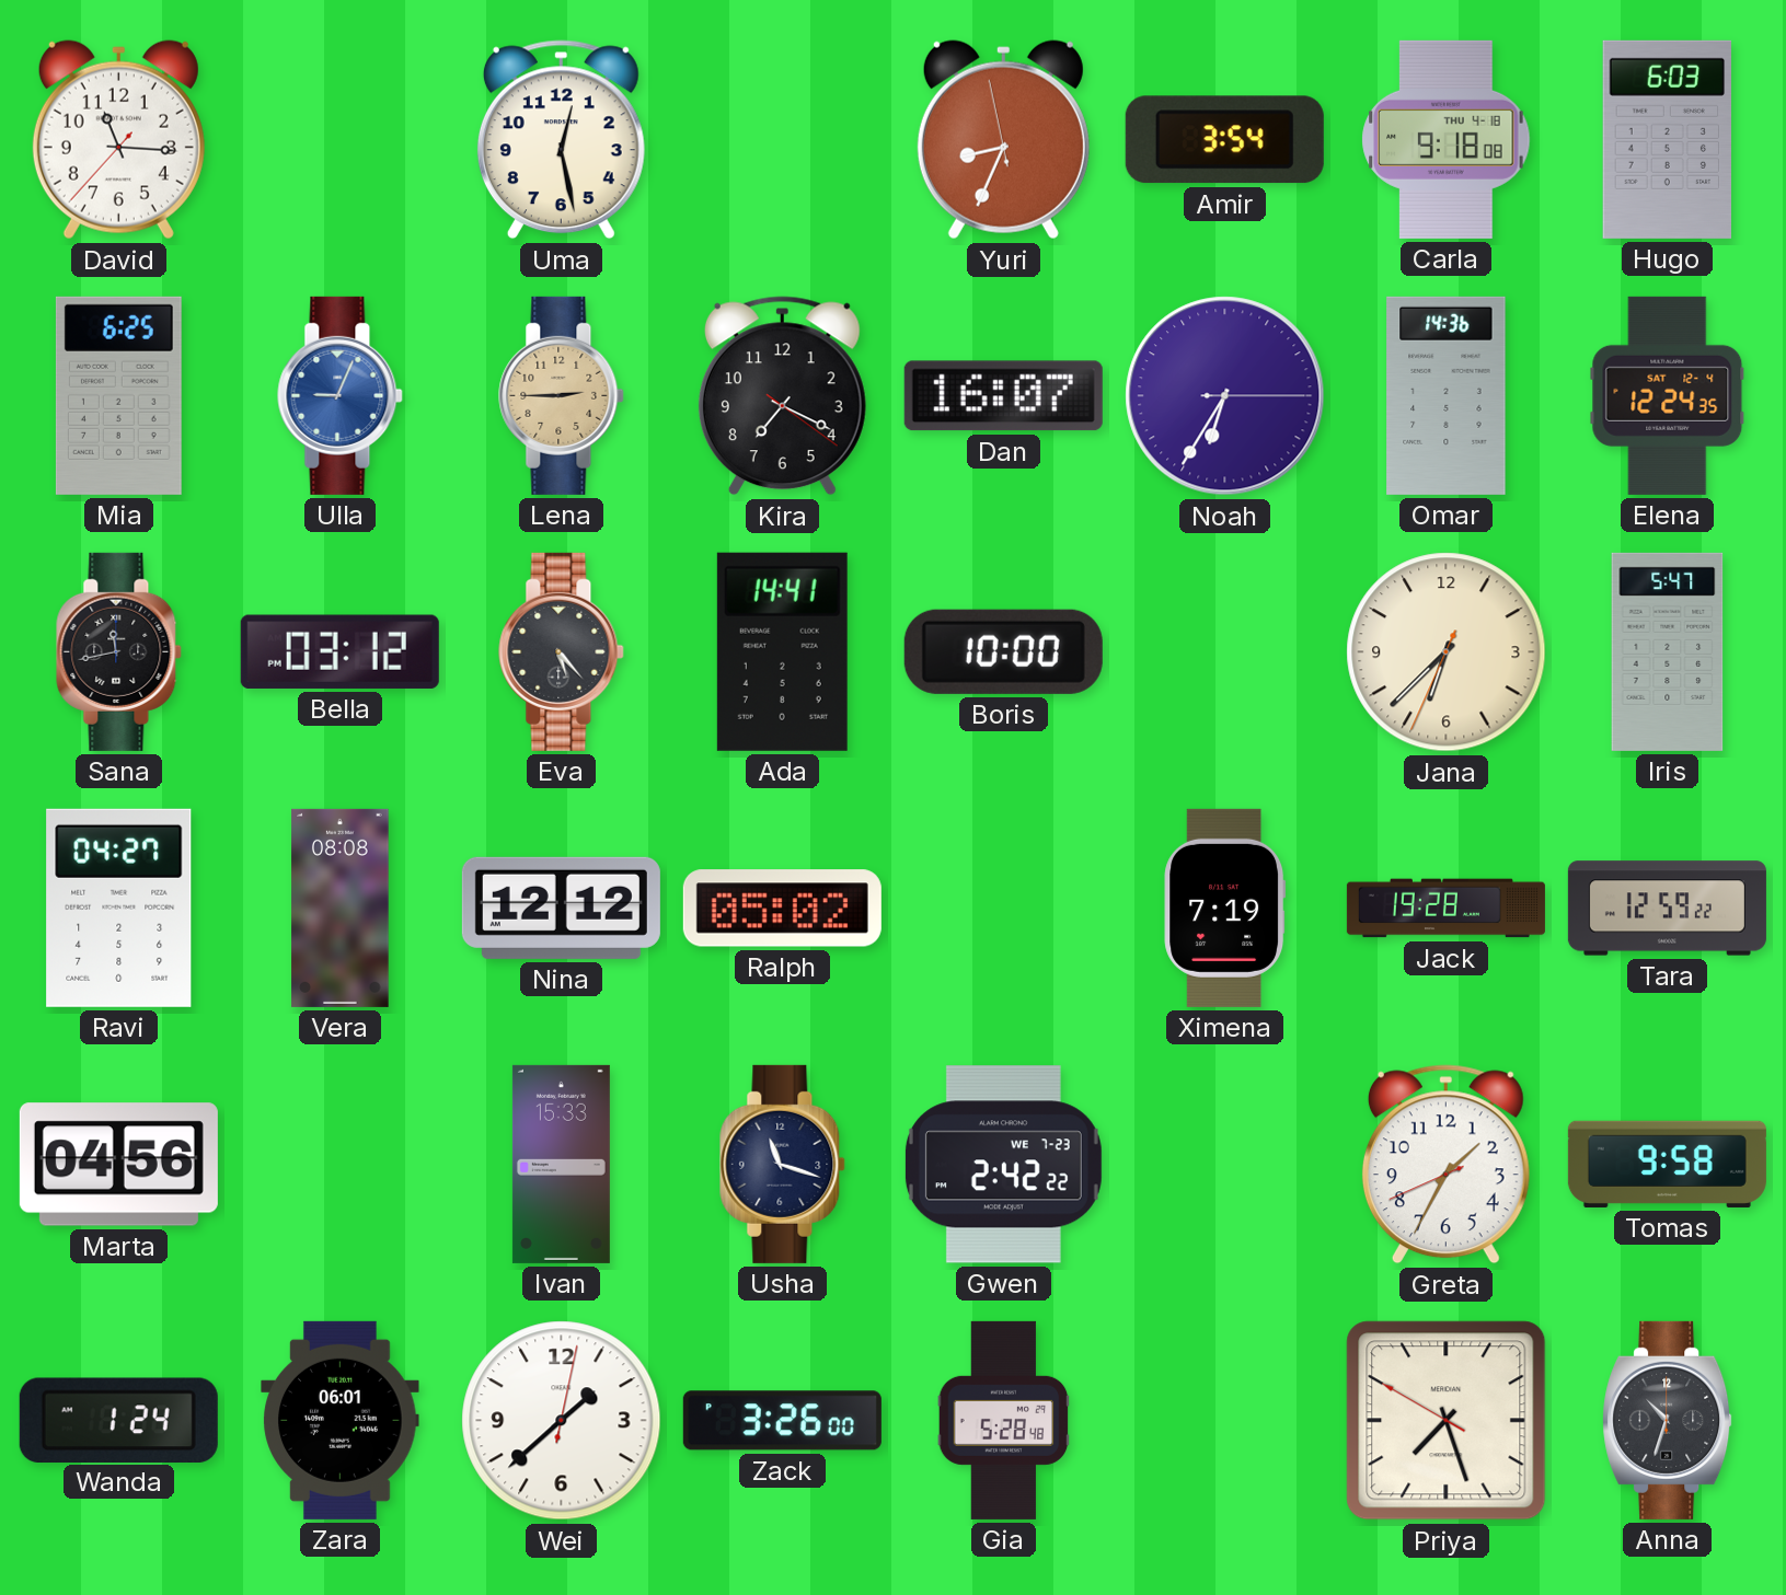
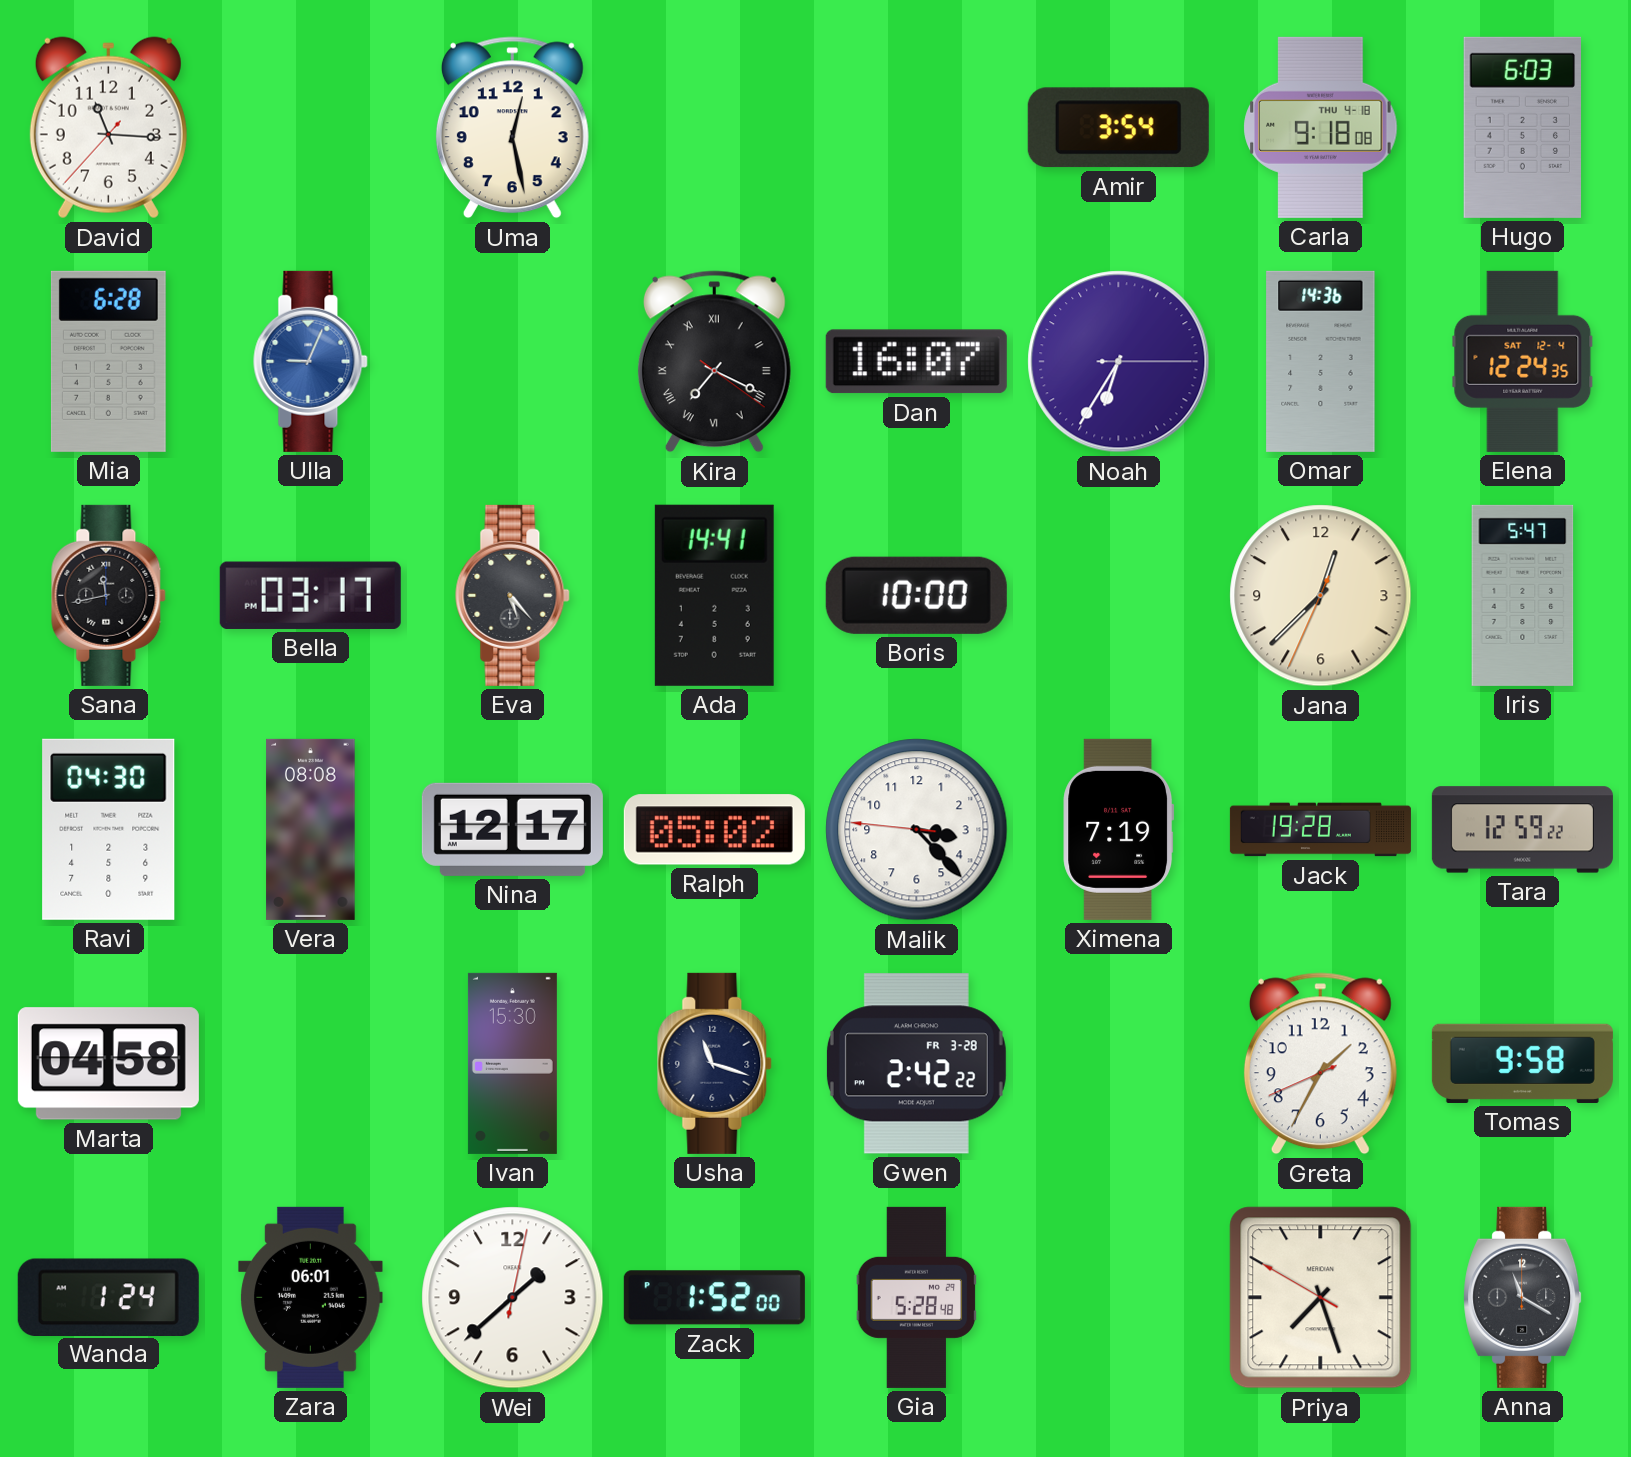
Yuri: 8:33 -> none
Mia: 6:25 -> 6:28
Lena: 2:45 -> none
Kira numerals: Arabic -> Roman
Bella: 03:12 -> 03:17
Jana: 6:37 -> 12:37
Ravi: 04:27 -> 04:30
Nina: 12:12 -> 12:17
Malik: none -> 3:22
Marta: 04:56 -> 04:58
Ivan: 15:33 -> 15:30
Gwen date: WE 7-23 -> FR 3-28
Zack: 3:26 -> 1:52
Anna: 10:33 -> 11:20
